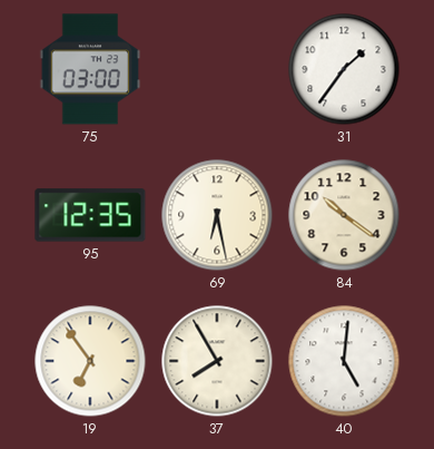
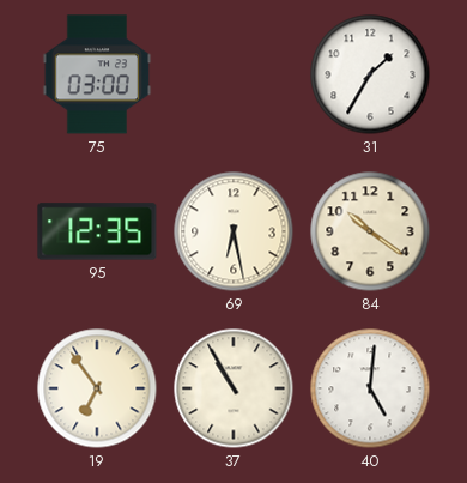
31: 1:36 -> 1:35
37: 7:55 -> 10:55
